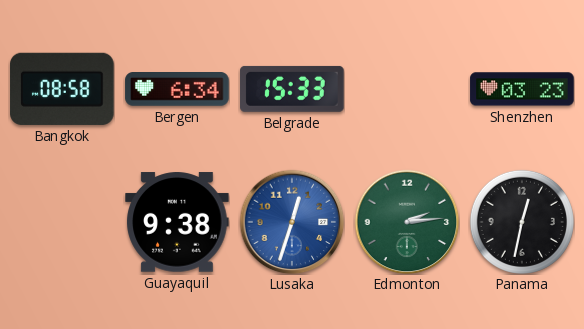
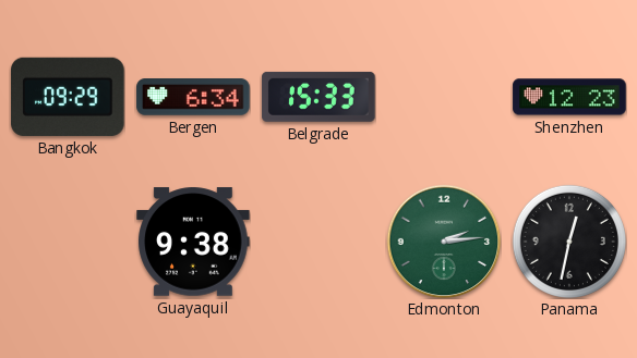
Bangkok: 08:58 -> 09:29
Shenzhen: 03:23 -> 12:23
Lusaka: 12:33 -> none
